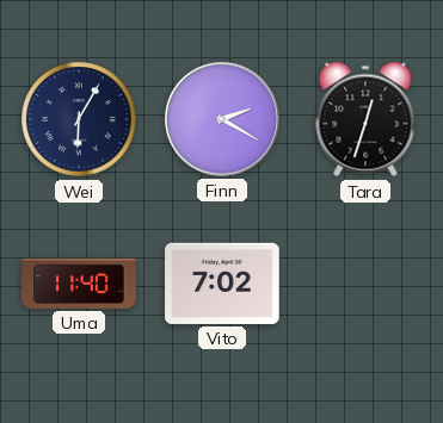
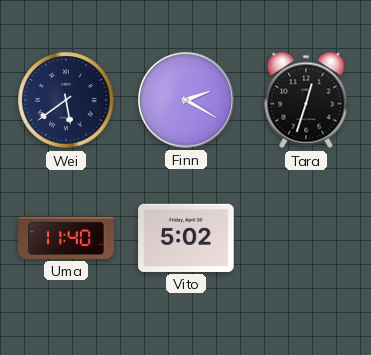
Wei: 6:05 -> 5:39
Vito: 7:02 -> 5:02
